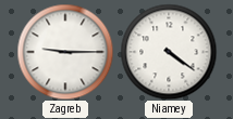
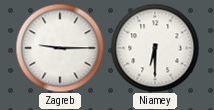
Niamey: 4:21 -> 6:30
